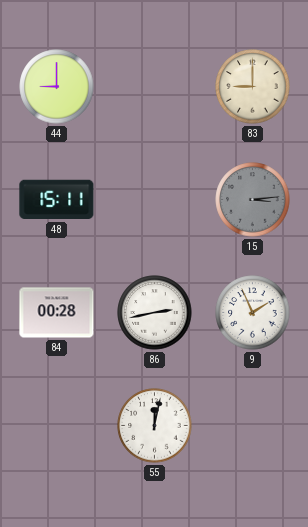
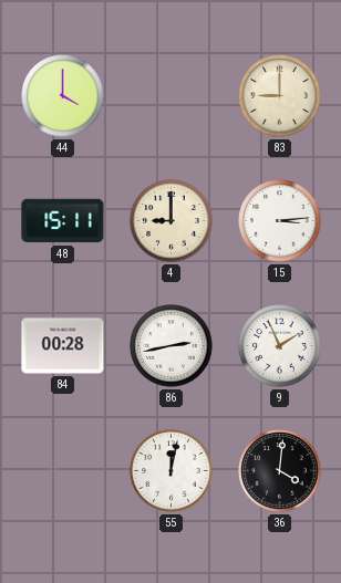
44: 9:00 -> 4:00
4: none -> 9:00
15 dial: grey -> white
36: none -> 4:01
